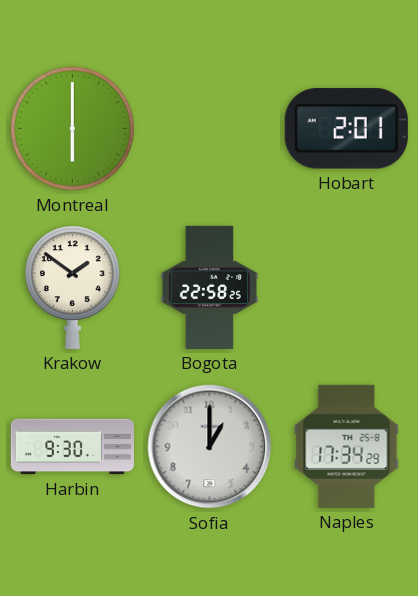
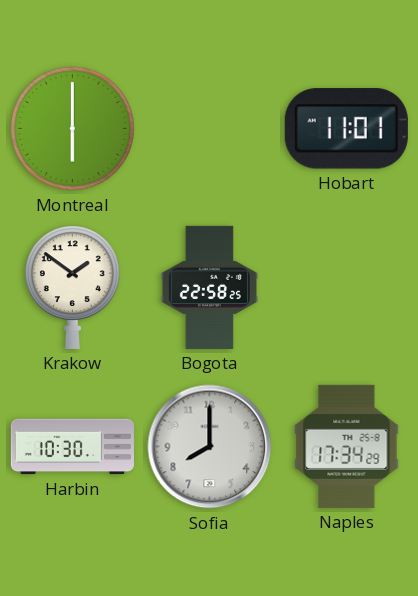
Hobart: 2:01 -> 11:01
Harbin: 9:30 -> 10:30
Sofia: 1:00 -> 8:00
